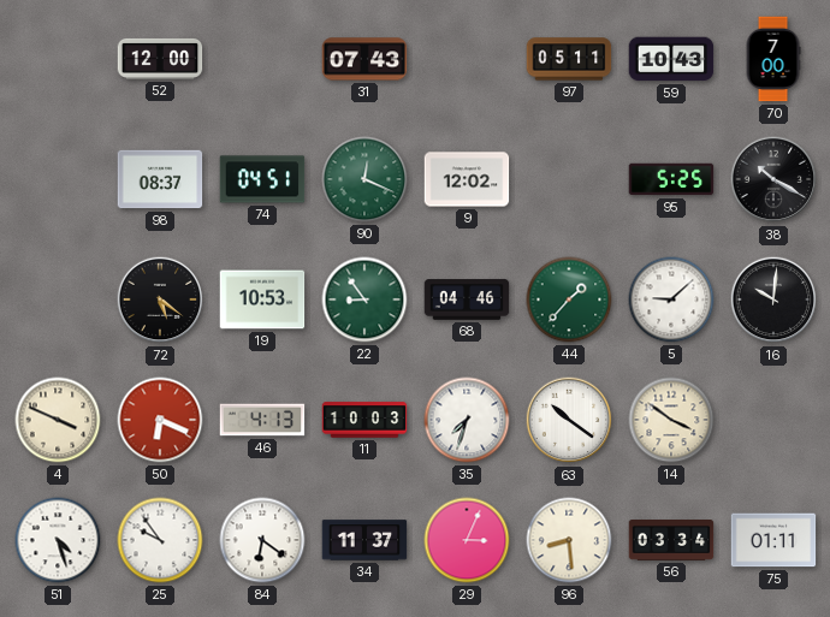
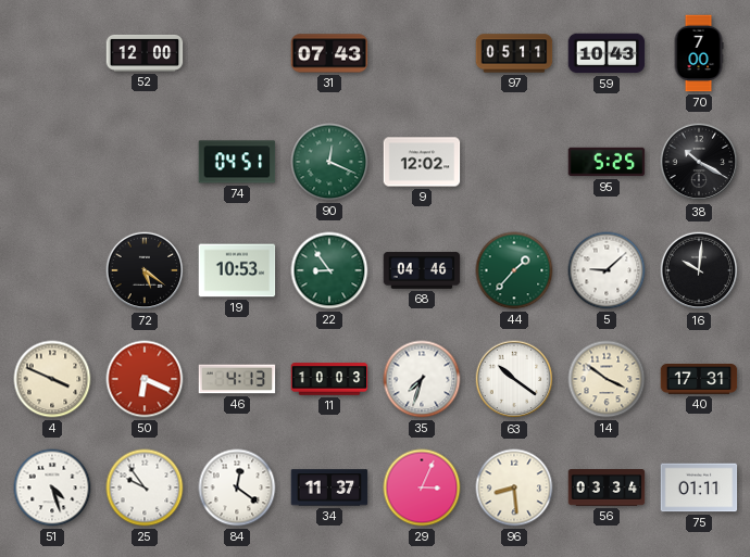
98: 08:37 -> none
40: none -> 17:31
84: 6:21 -> 12:21
